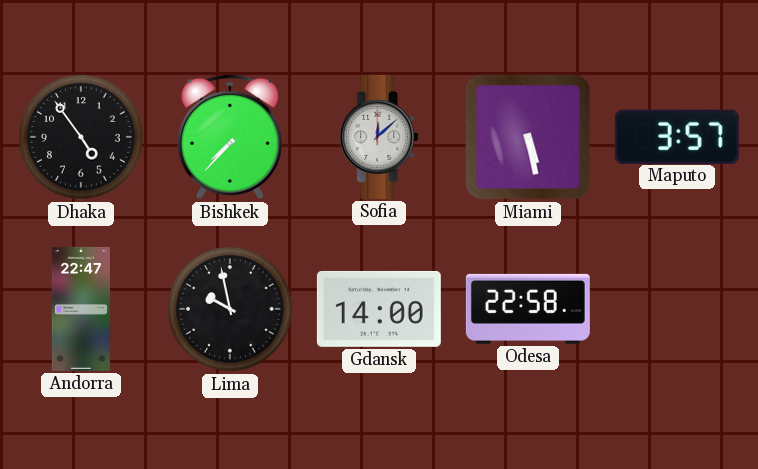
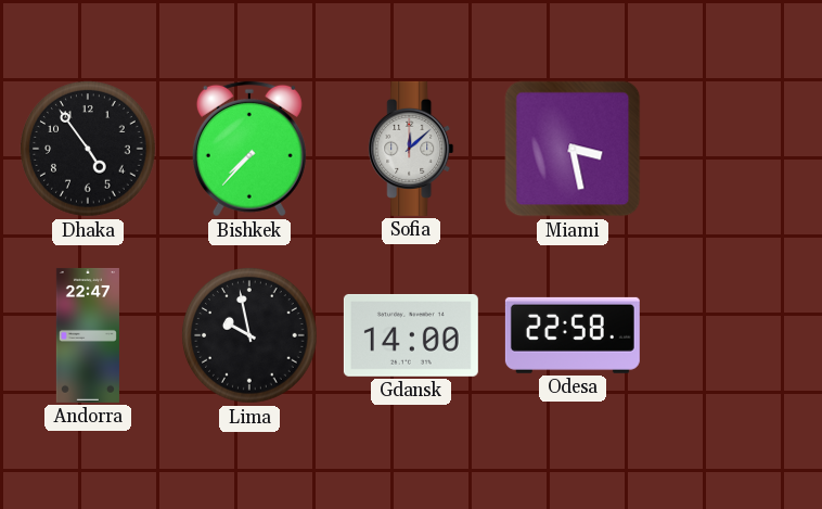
Miami: 5:28 -> 3:28
Maputo: 3:57 -> none
